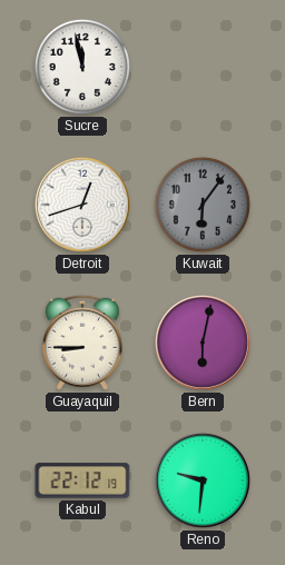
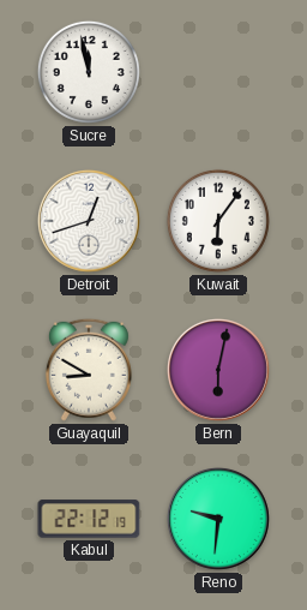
Kuwait dial: grey -> white
Guayaquil: 8:45 -> 8:50
